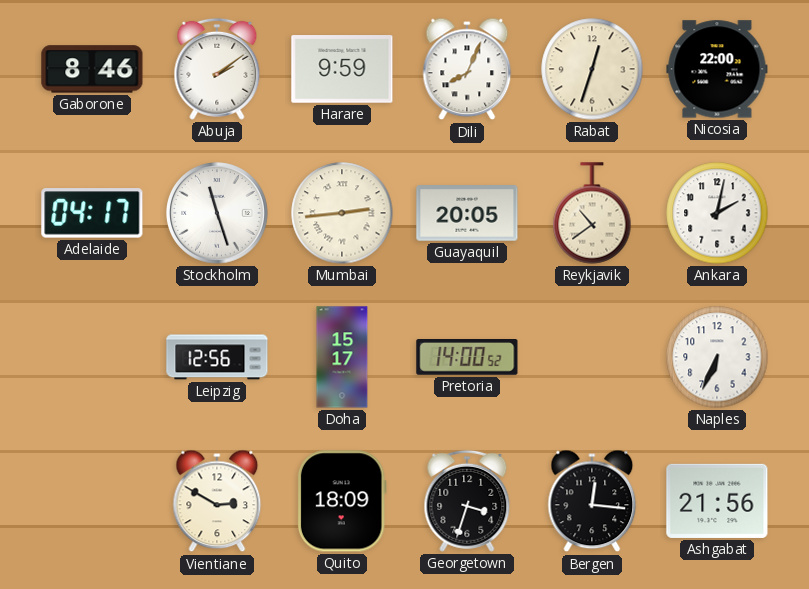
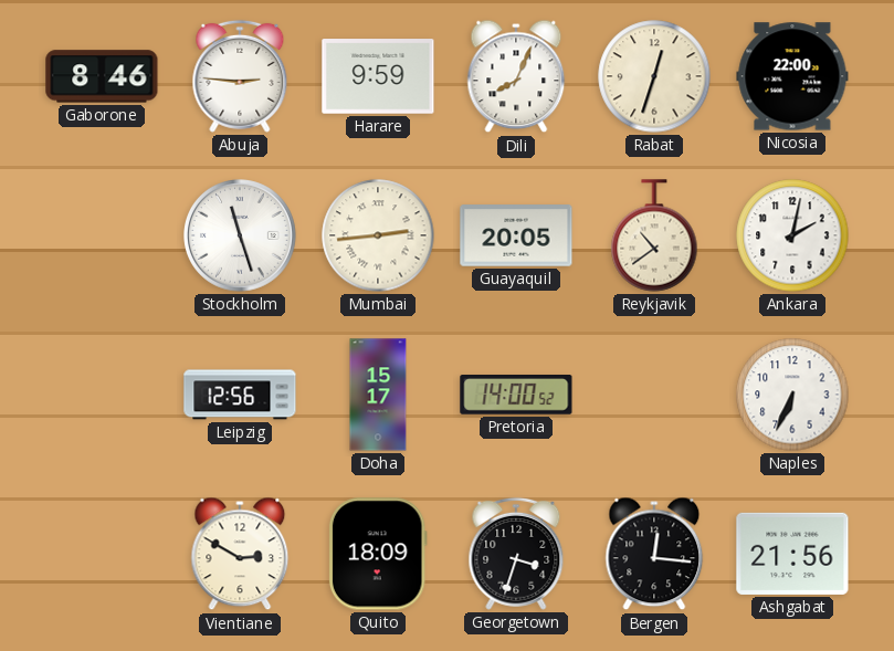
Abuja: 2:09 -> 2:46
Adelaide: 04:17 -> none
